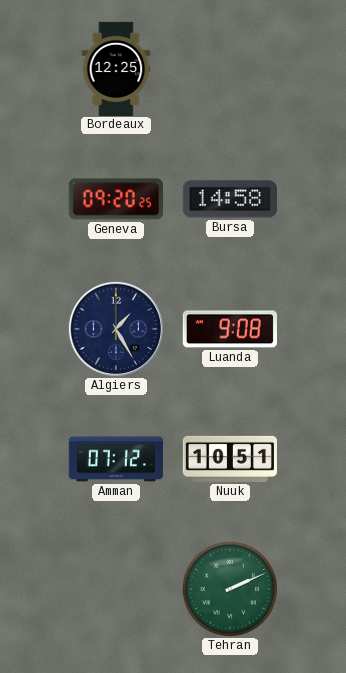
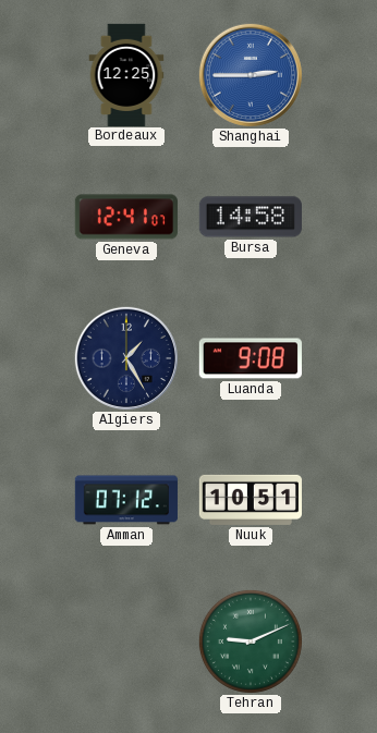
Shanghai: none -> 2:45
Geneva: 09:20 -> 12:41
Tehran: 2:11 -> 9:11
